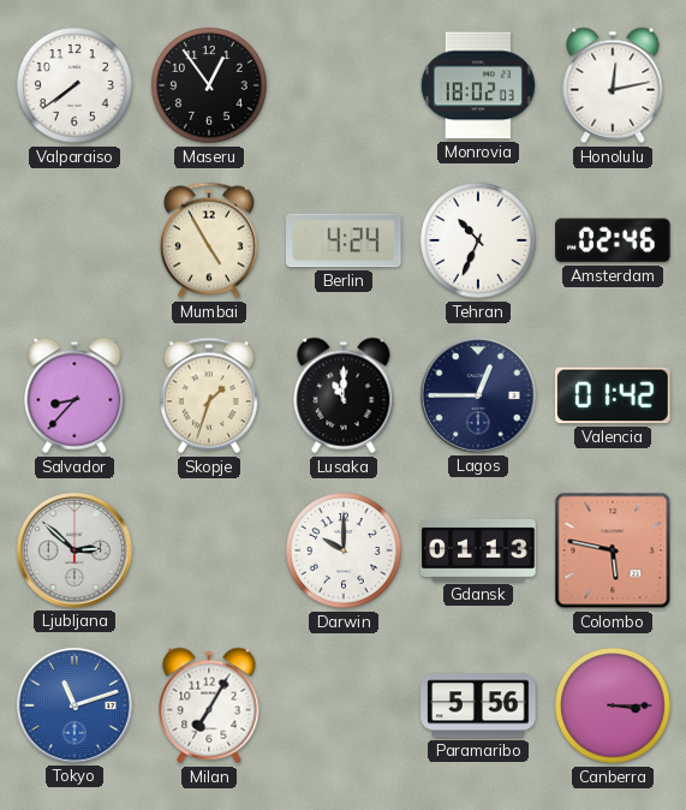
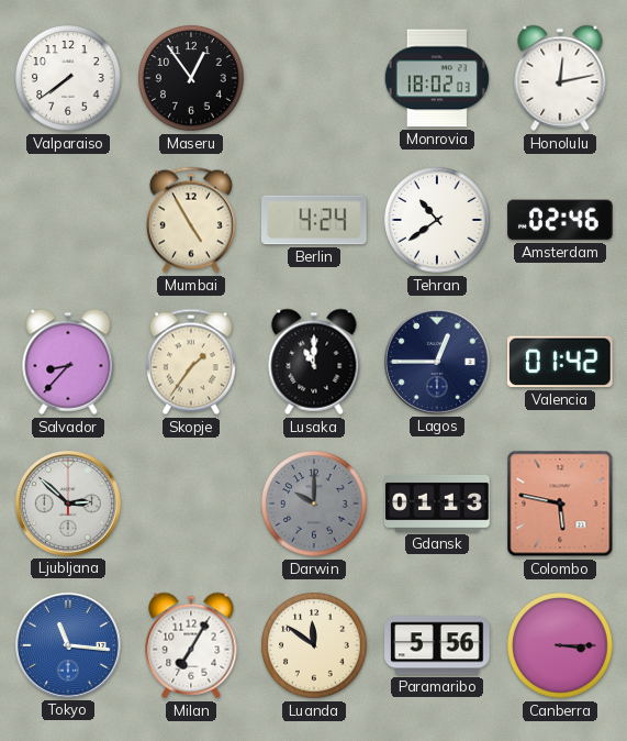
Tehran: 10:34 -> 10:39
Skopje: 1:33 -> 1:36
Darwin dial: white -> grey
Tokyo: 11:12 -> 11:16
Luanda: none -> 11:51
